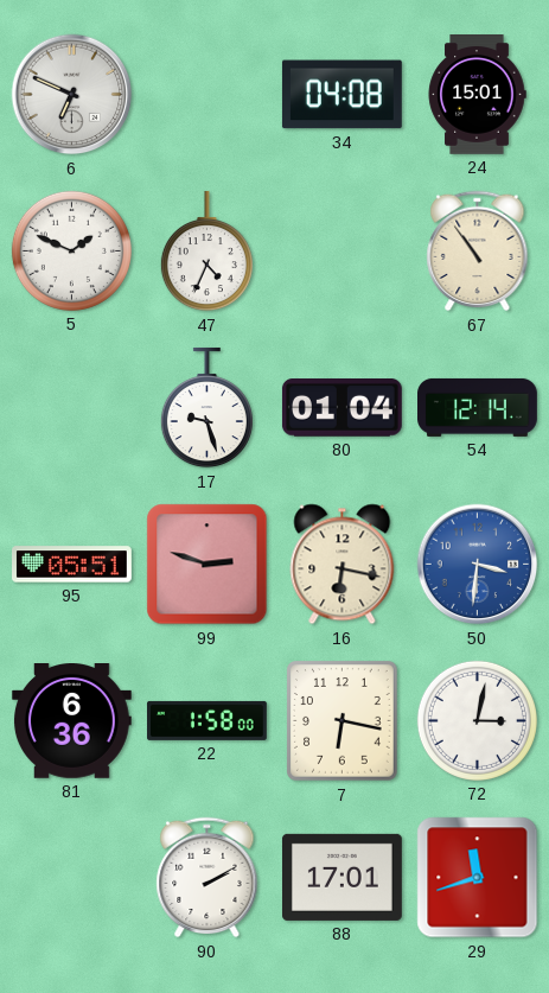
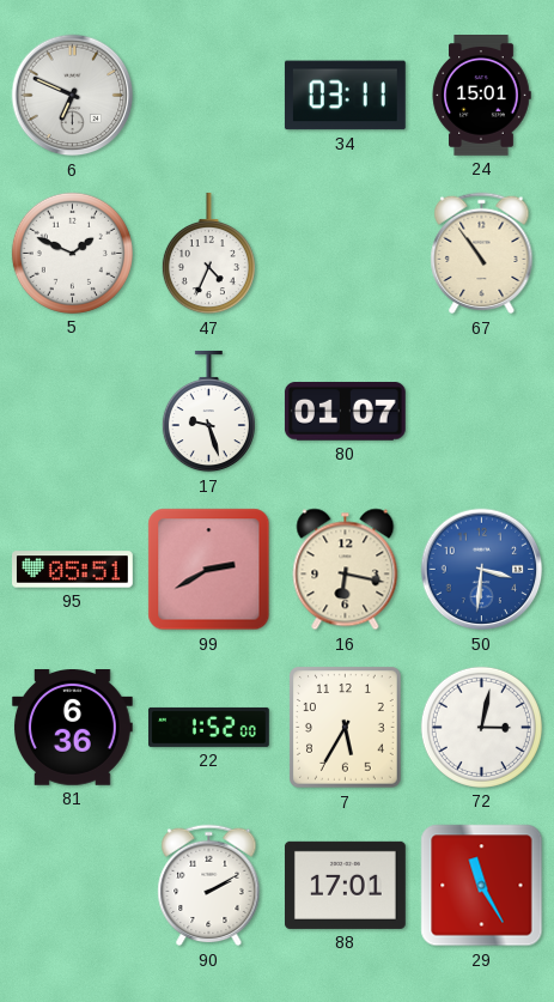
34: 04:08 -> 03:11
80: 01:04 -> 01:07
54: 12:14 -> none
99: 2:48 -> 2:40
22: 1:58 -> 1:52
7: 6:17 -> 5:35
29: 11:42 -> 11:25
